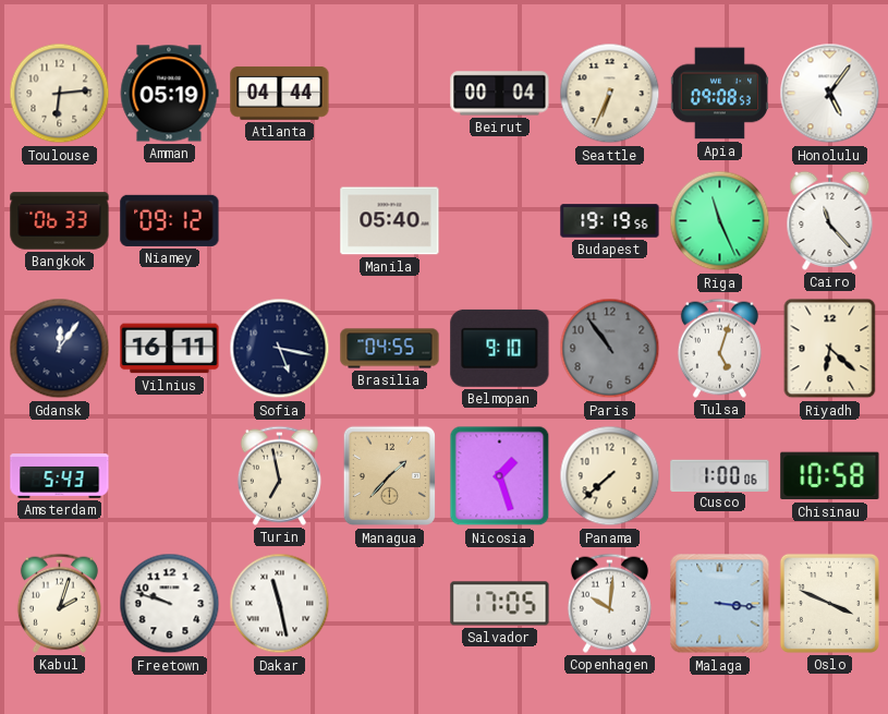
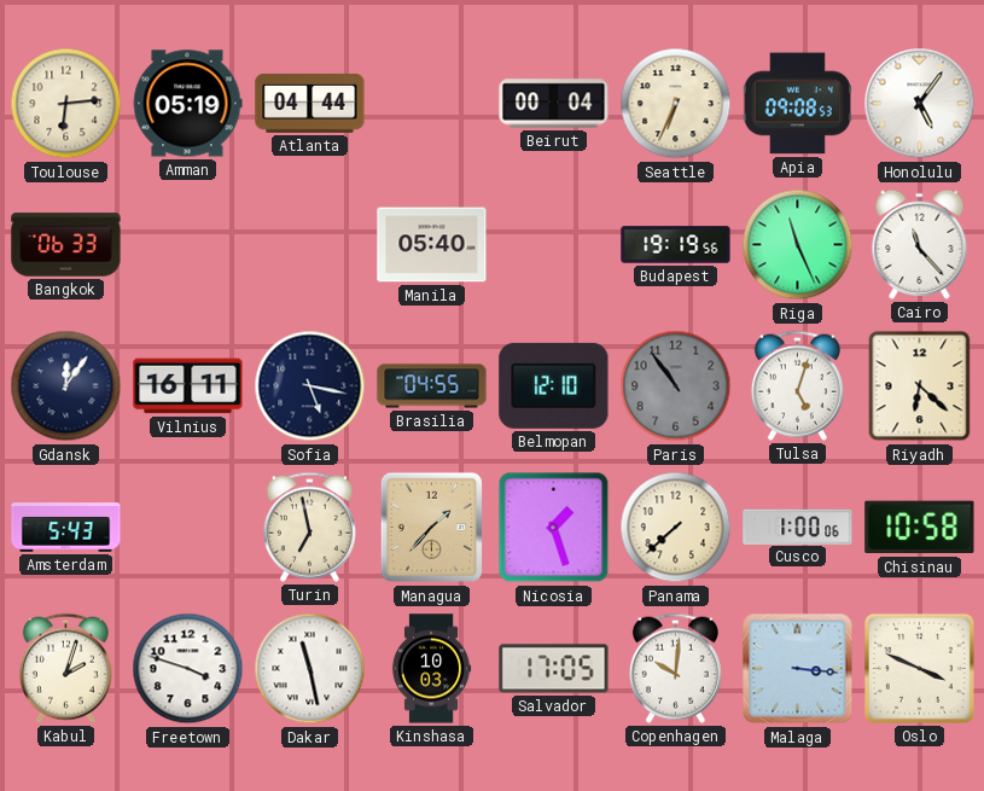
Niamey: 09:12 -> none
Belmopan: 9:10 -> 12:10
Freetown: 9:48 -> 3:48
Kinshasa: none -> 10:03
